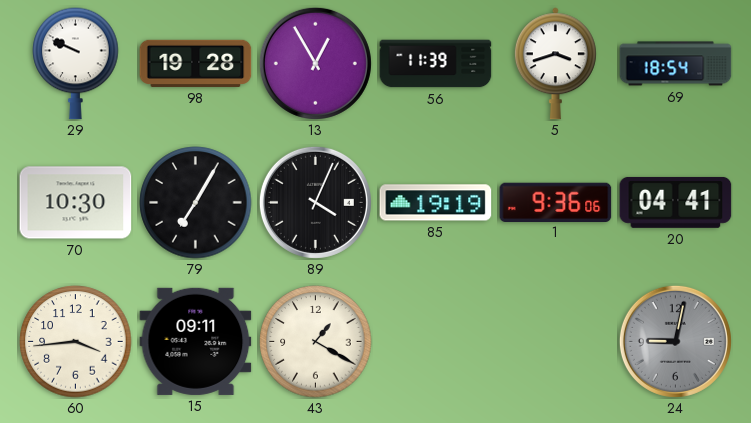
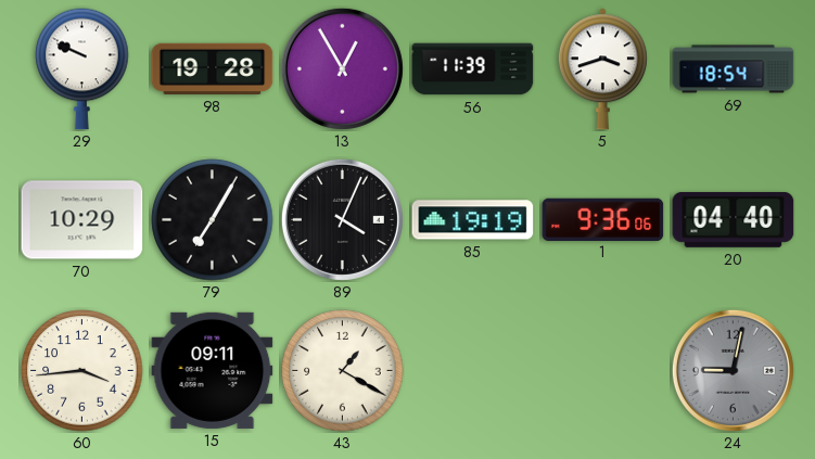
70: 10:30 -> 10:29
20: 04:41 -> 04:40
